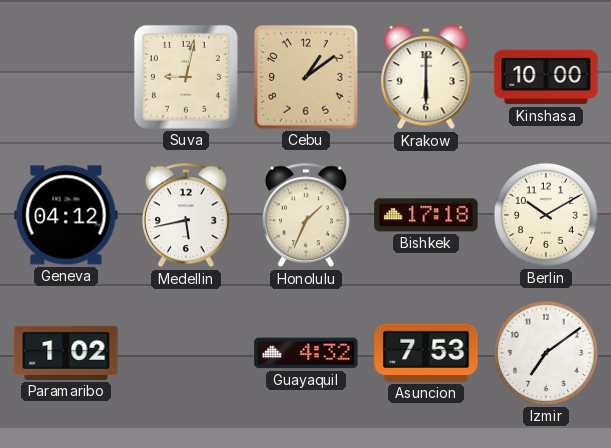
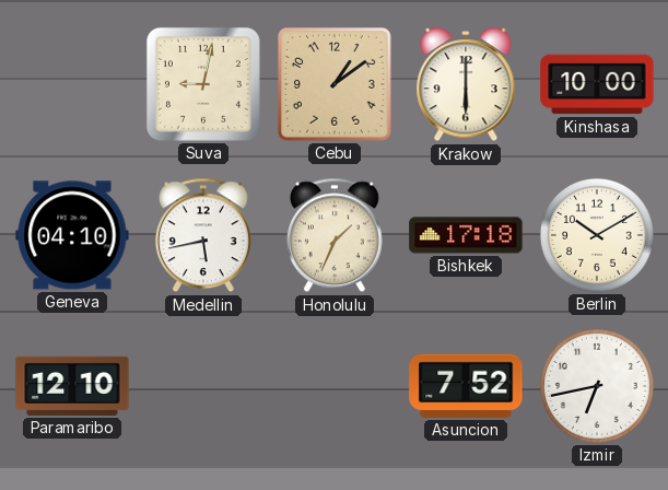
Geneva: 04:12 -> 04:10
Paramaribo: 1:02 -> 12:10
Guayaquil: 4:32 -> none
Asuncion: 7:53 -> 7:52
Izmir: 7:09 -> 6:43
